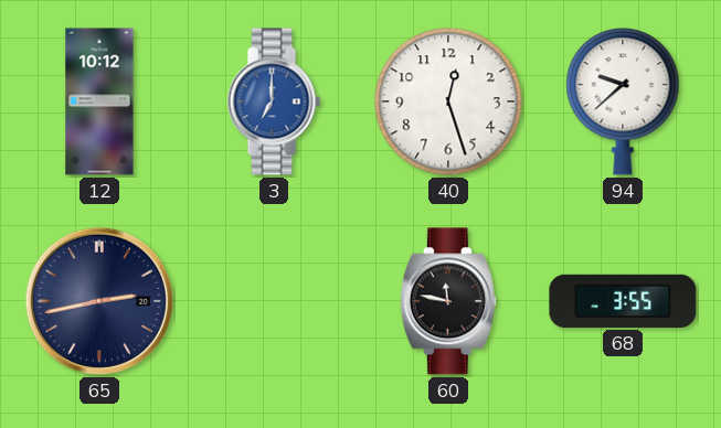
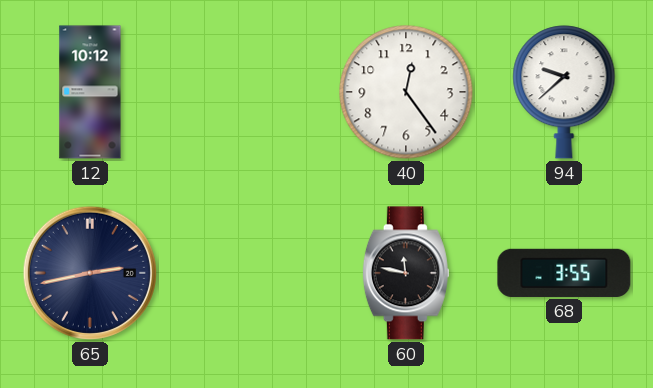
3: 7:00 -> none
40: 12:27 -> 12:24
